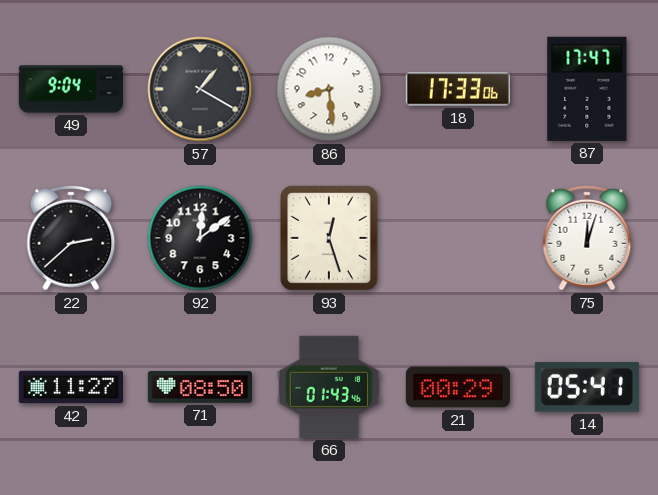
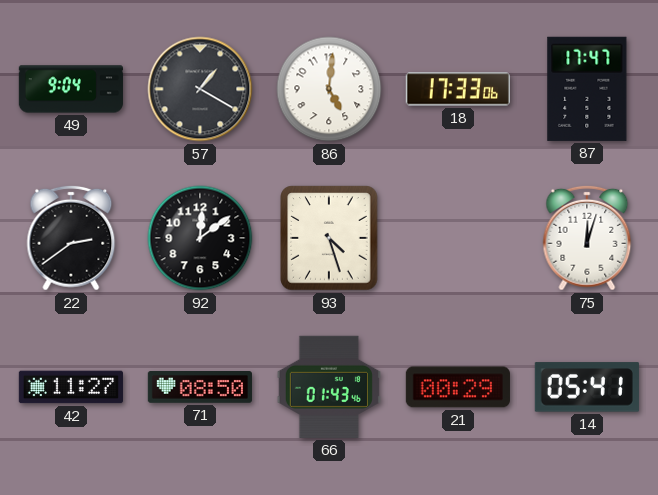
86: 8:29 -> 5:01
22: 2:38 -> 2:39
93: 12:27 -> 4:27
